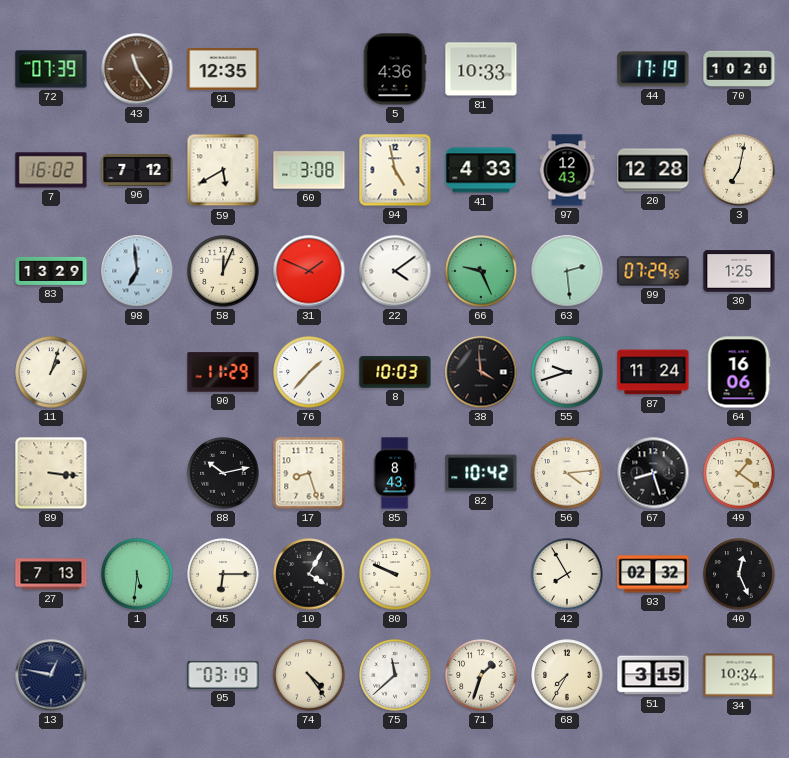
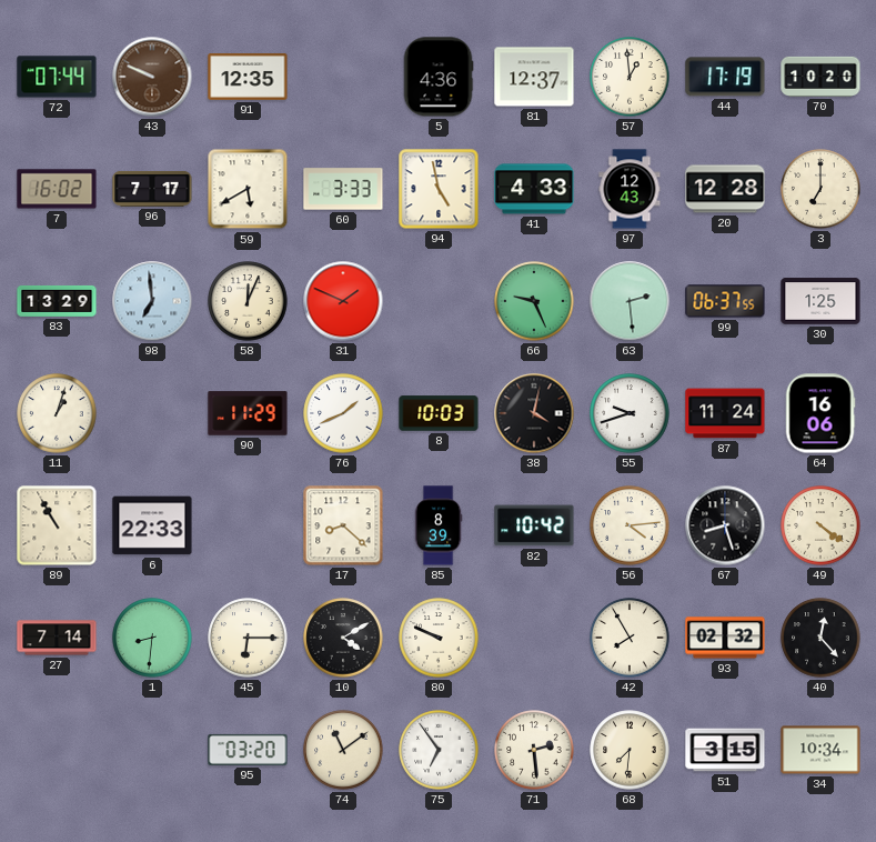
72: 07:39 -> 07:44
43: 11:24 -> 9:49
81: 10:33 -> 12:37
57: none -> 12:59
96: 7:12 -> 7:17
60: 3:08 -> 3:33
3: 7:02 -> 7:00
22: 4:09 -> none
99: 07:29 -> 06:37
76: 1:37 -> 1:41
38: 3:59 -> 4:02
89: 3:16 -> 10:55
6: none -> 22:33
88: 10:13 -> none
17: 8:27 -> 8:22
85: 8:43 -> 8:39
49: 1:21 -> 4:21
27: 7:13 -> 7:14
1: 5:31 -> 8:31
10: 4:05 -> 4:10
40: 12:26 -> 12:23
13: 12:47 -> none
95: 03:19 -> 03:20
74: 4:24 -> 11:09
75: 11:38 -> 6:54
71: 1:33 -> 2:29
68: 7:35 -> 7:31
